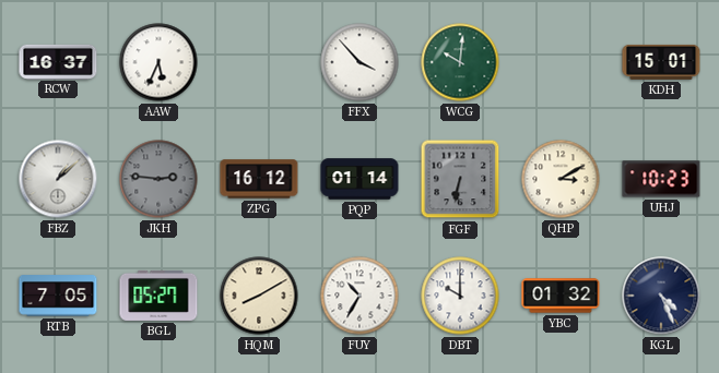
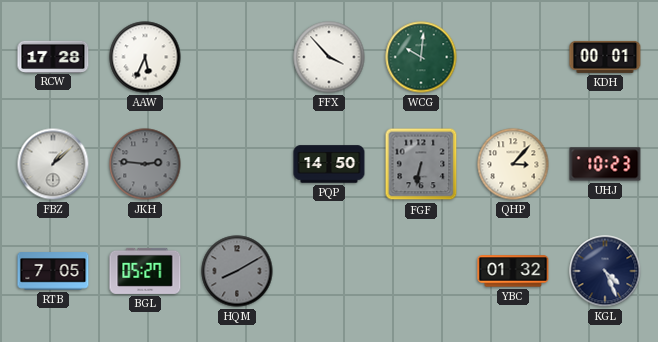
RCW: 16:37 -> 17:28
KDH: 15:01 -> 00:01
ZPG: 16:12 -> none
PQP: 01:14 -> 14:50
QHP: 3:10 -> 3:07
HQM dial: cream -> grey
FUY: 10:35 -> none
DBT: 10:00 -> none
